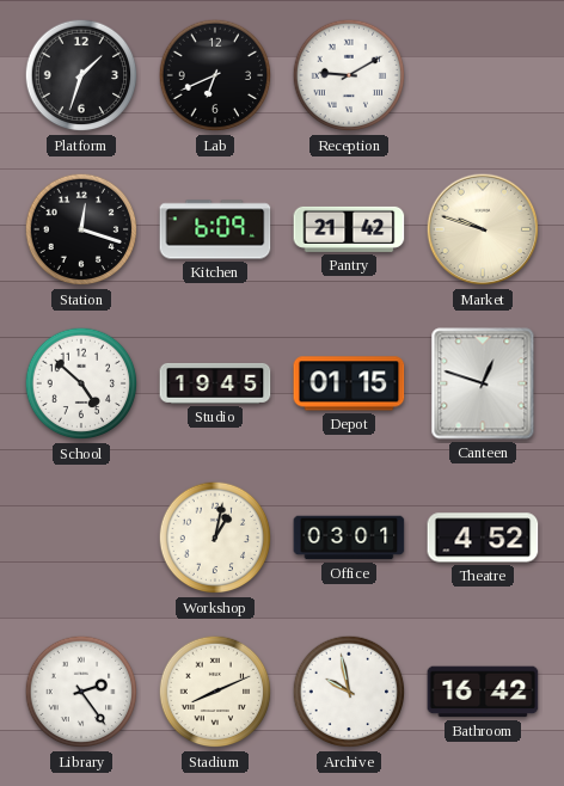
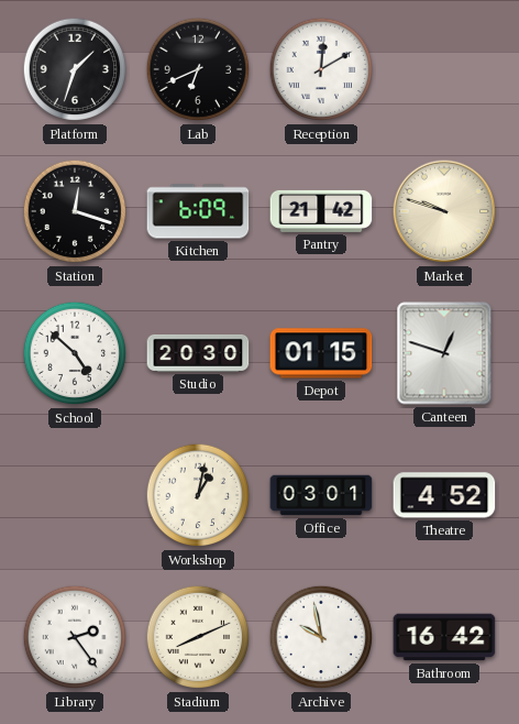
Reception: 9:10 -> 12:10
Studio: 19:45 -> 20:30
